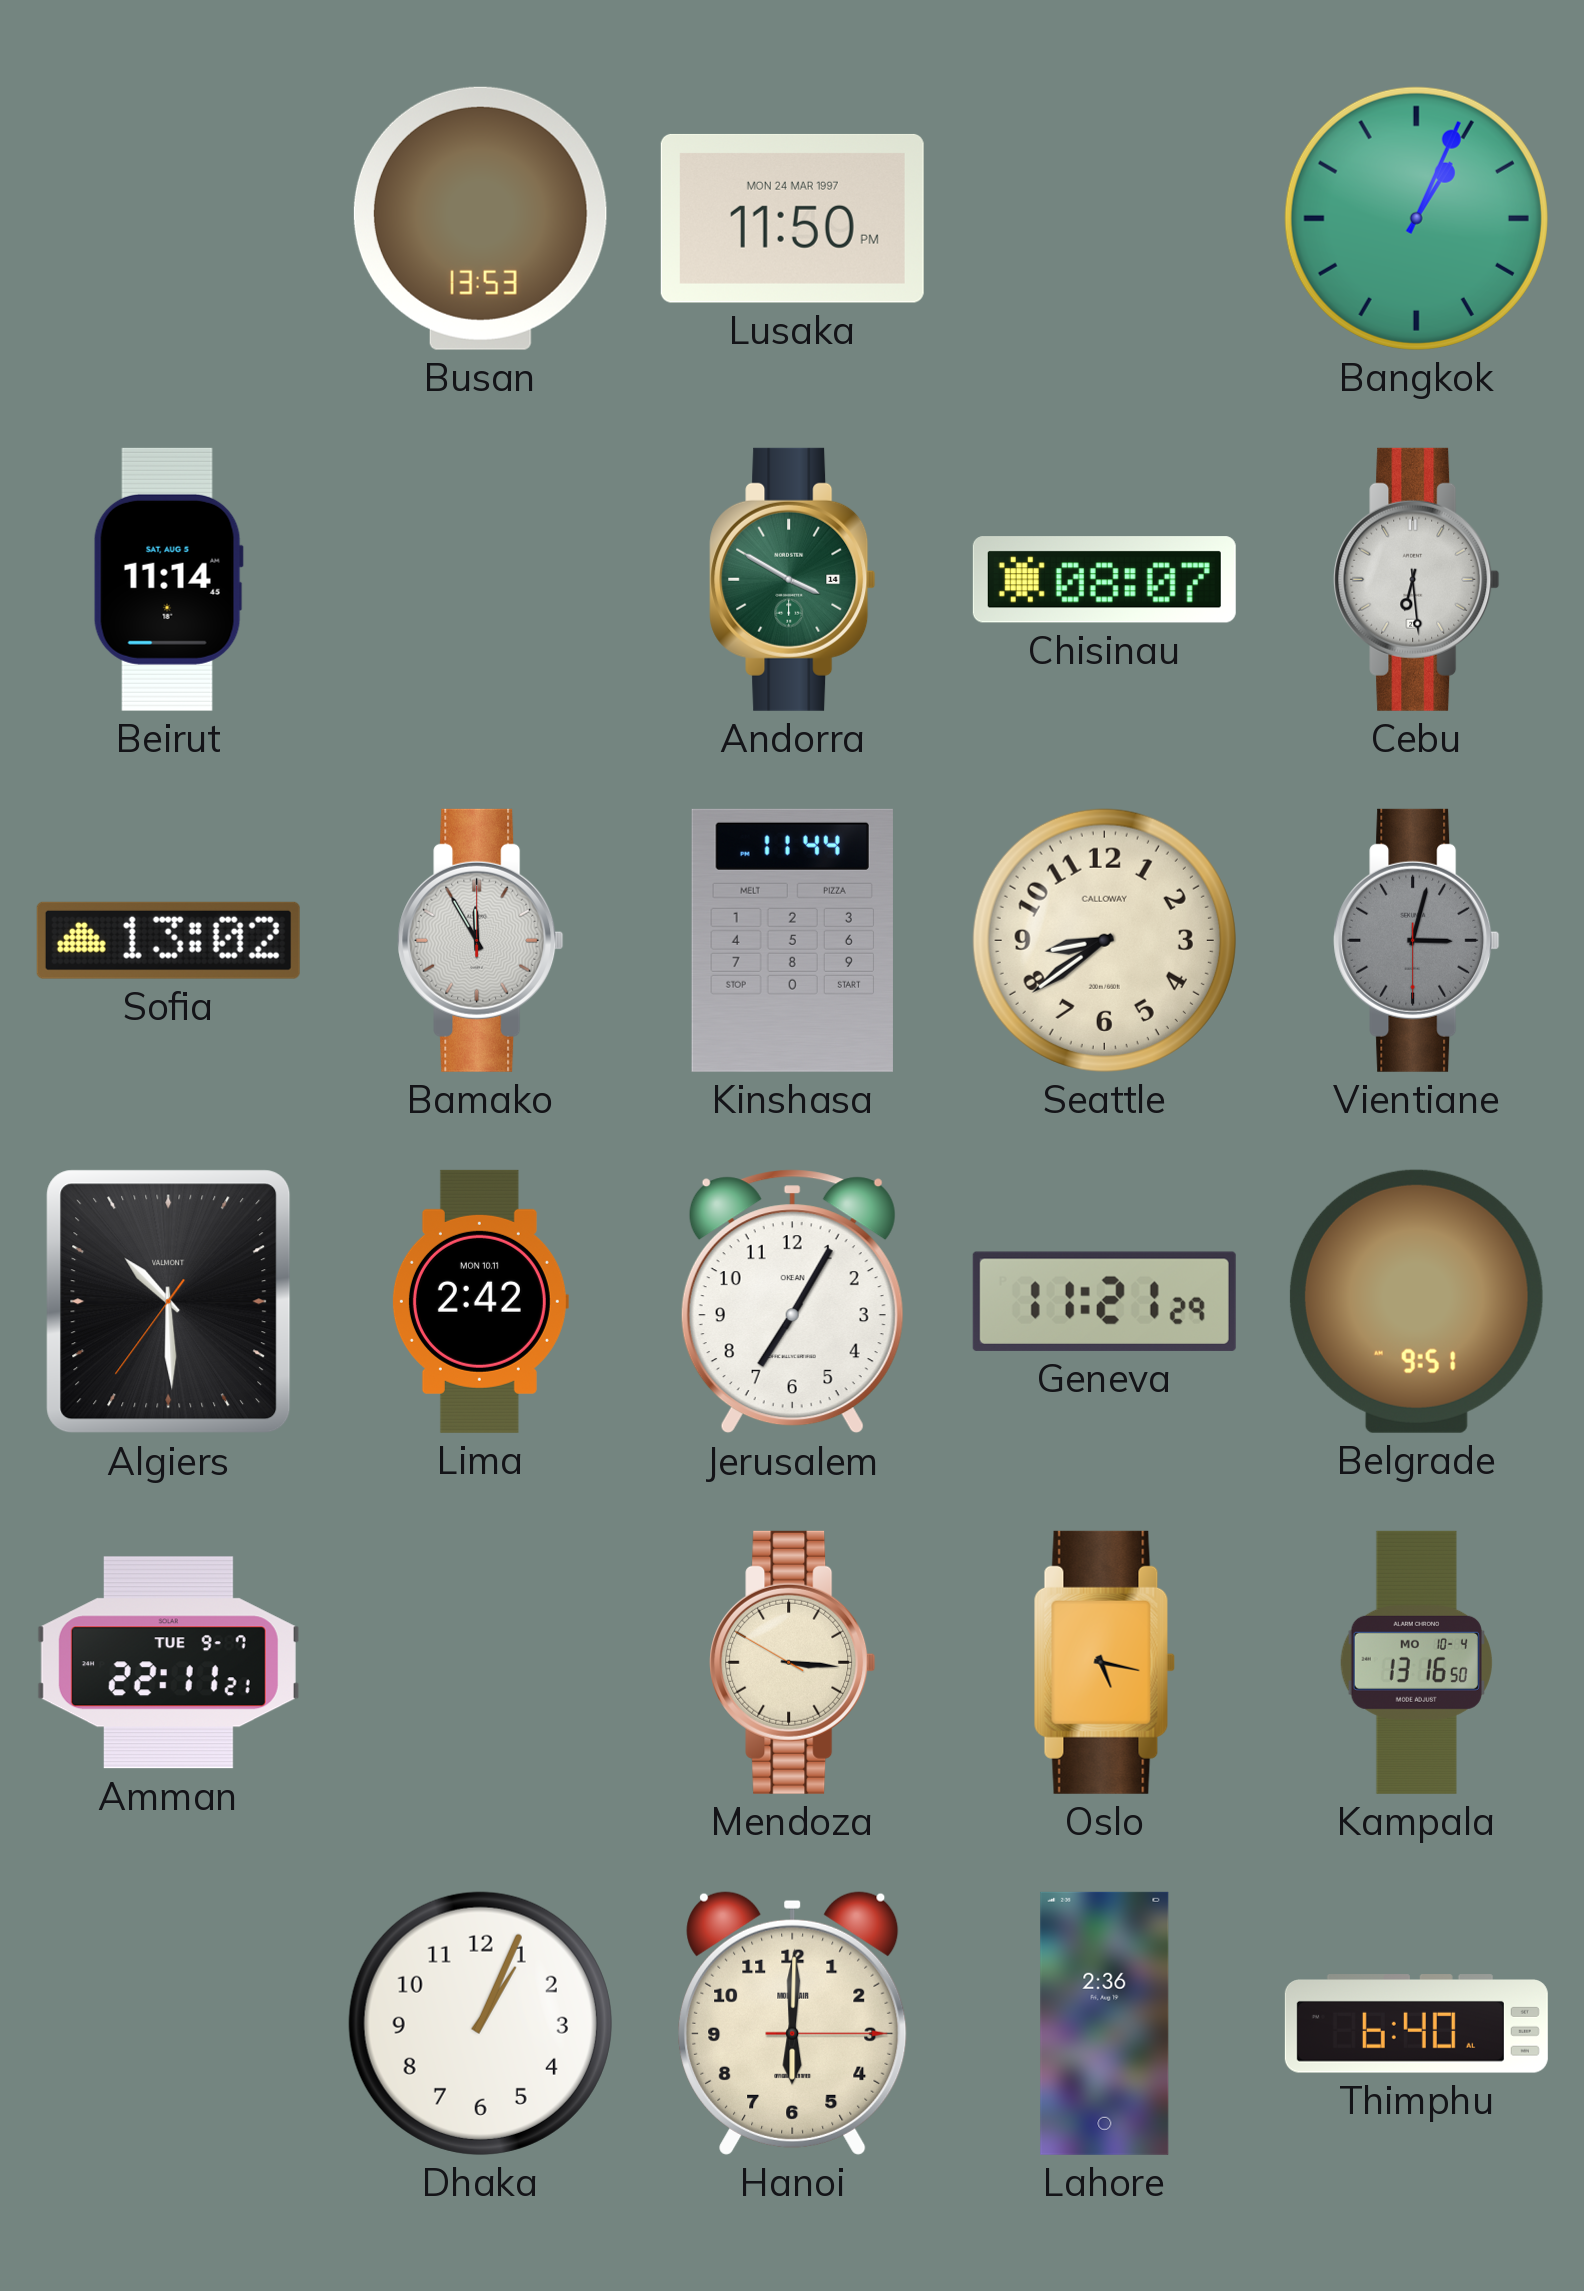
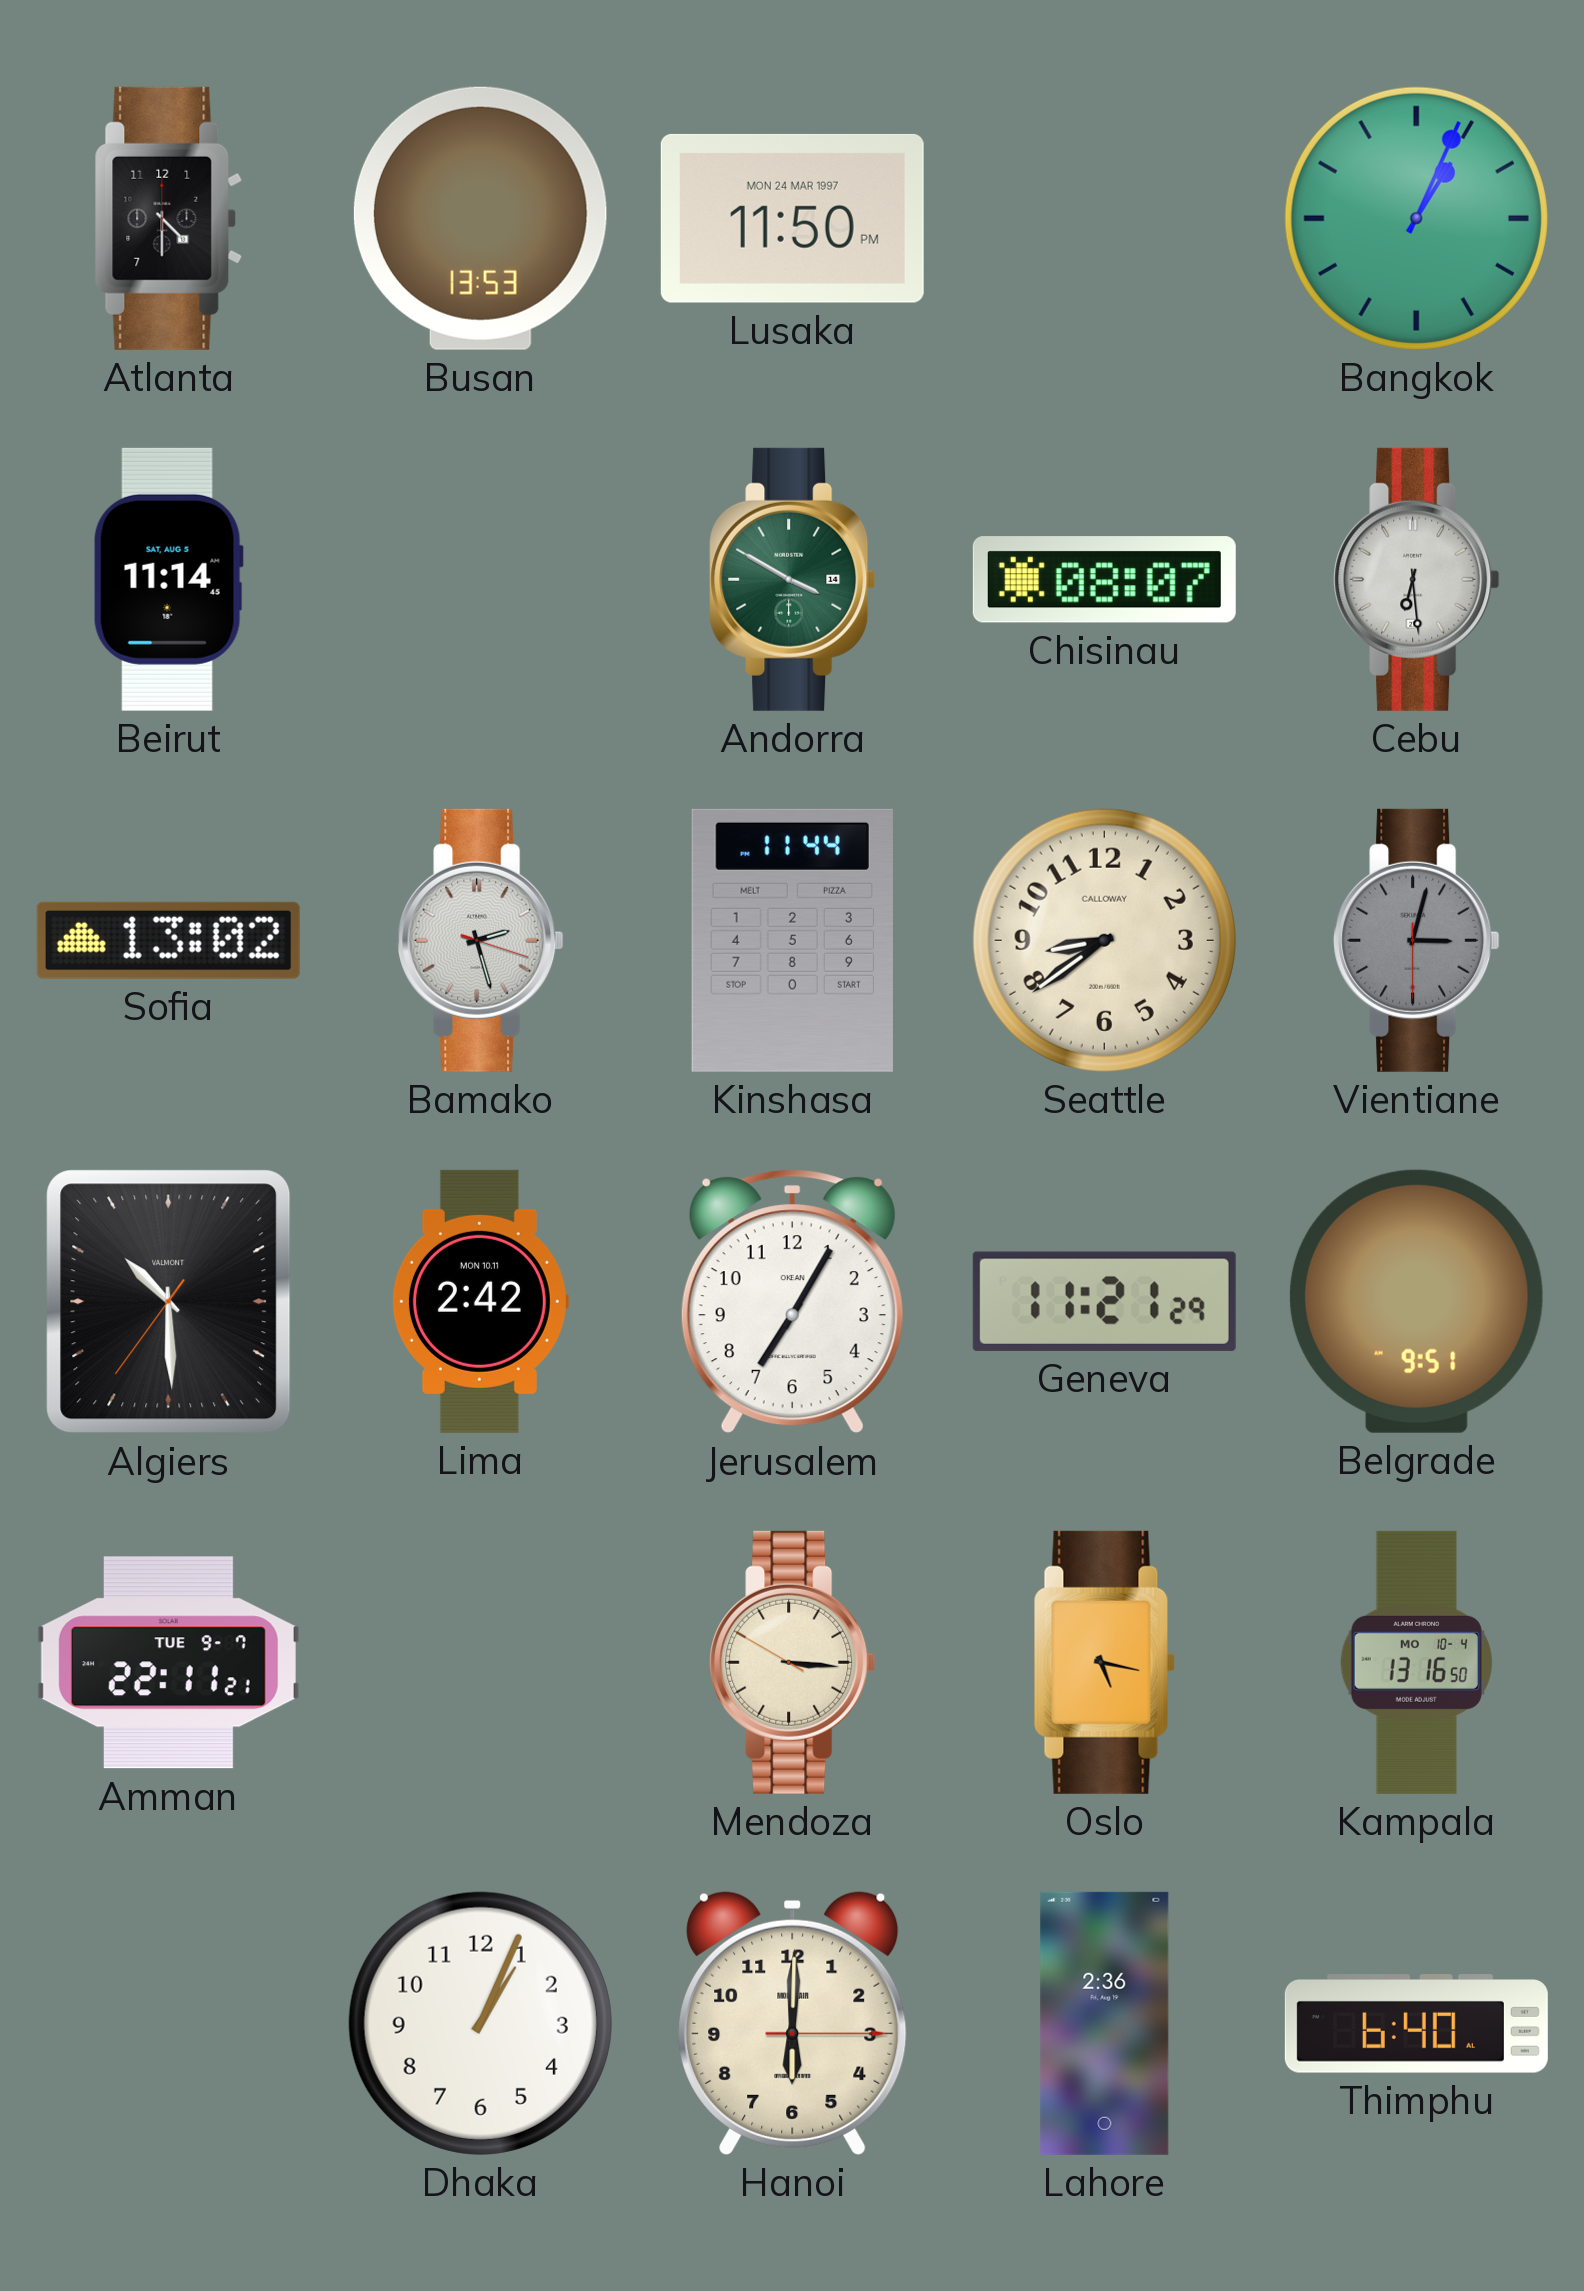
Atlanta: none -> 4:30
Bamako: 11:55 -> 2:27
